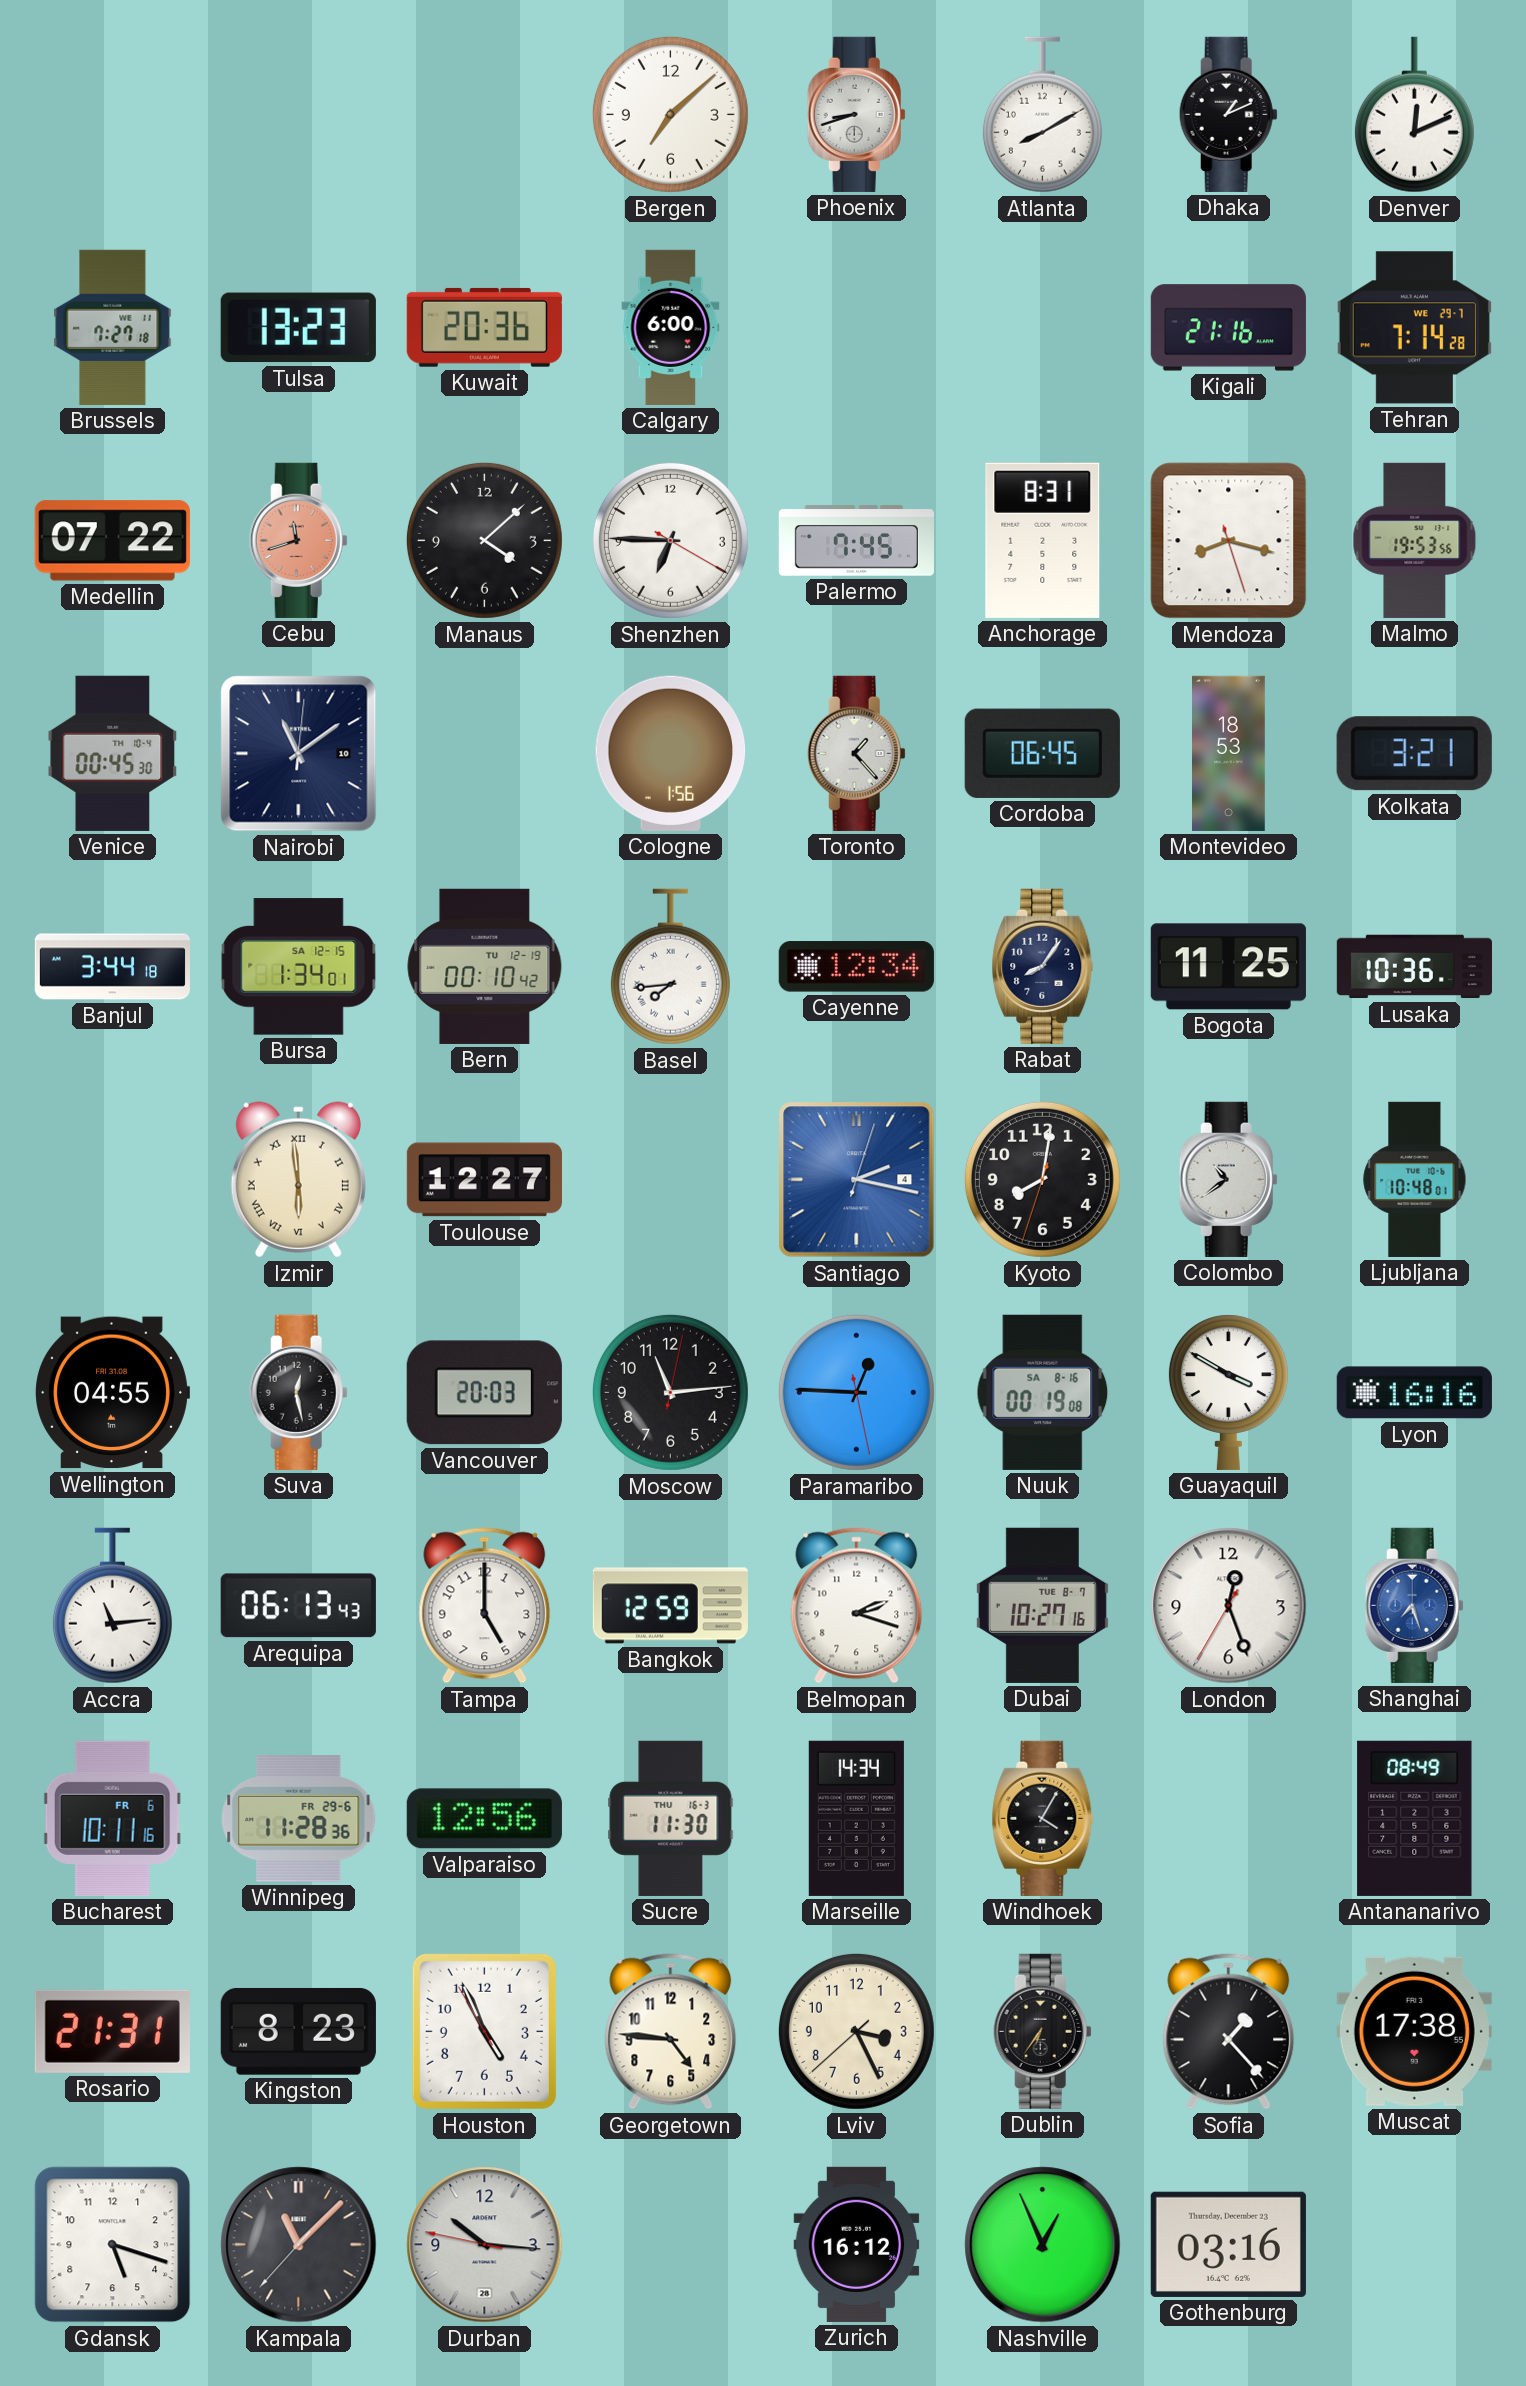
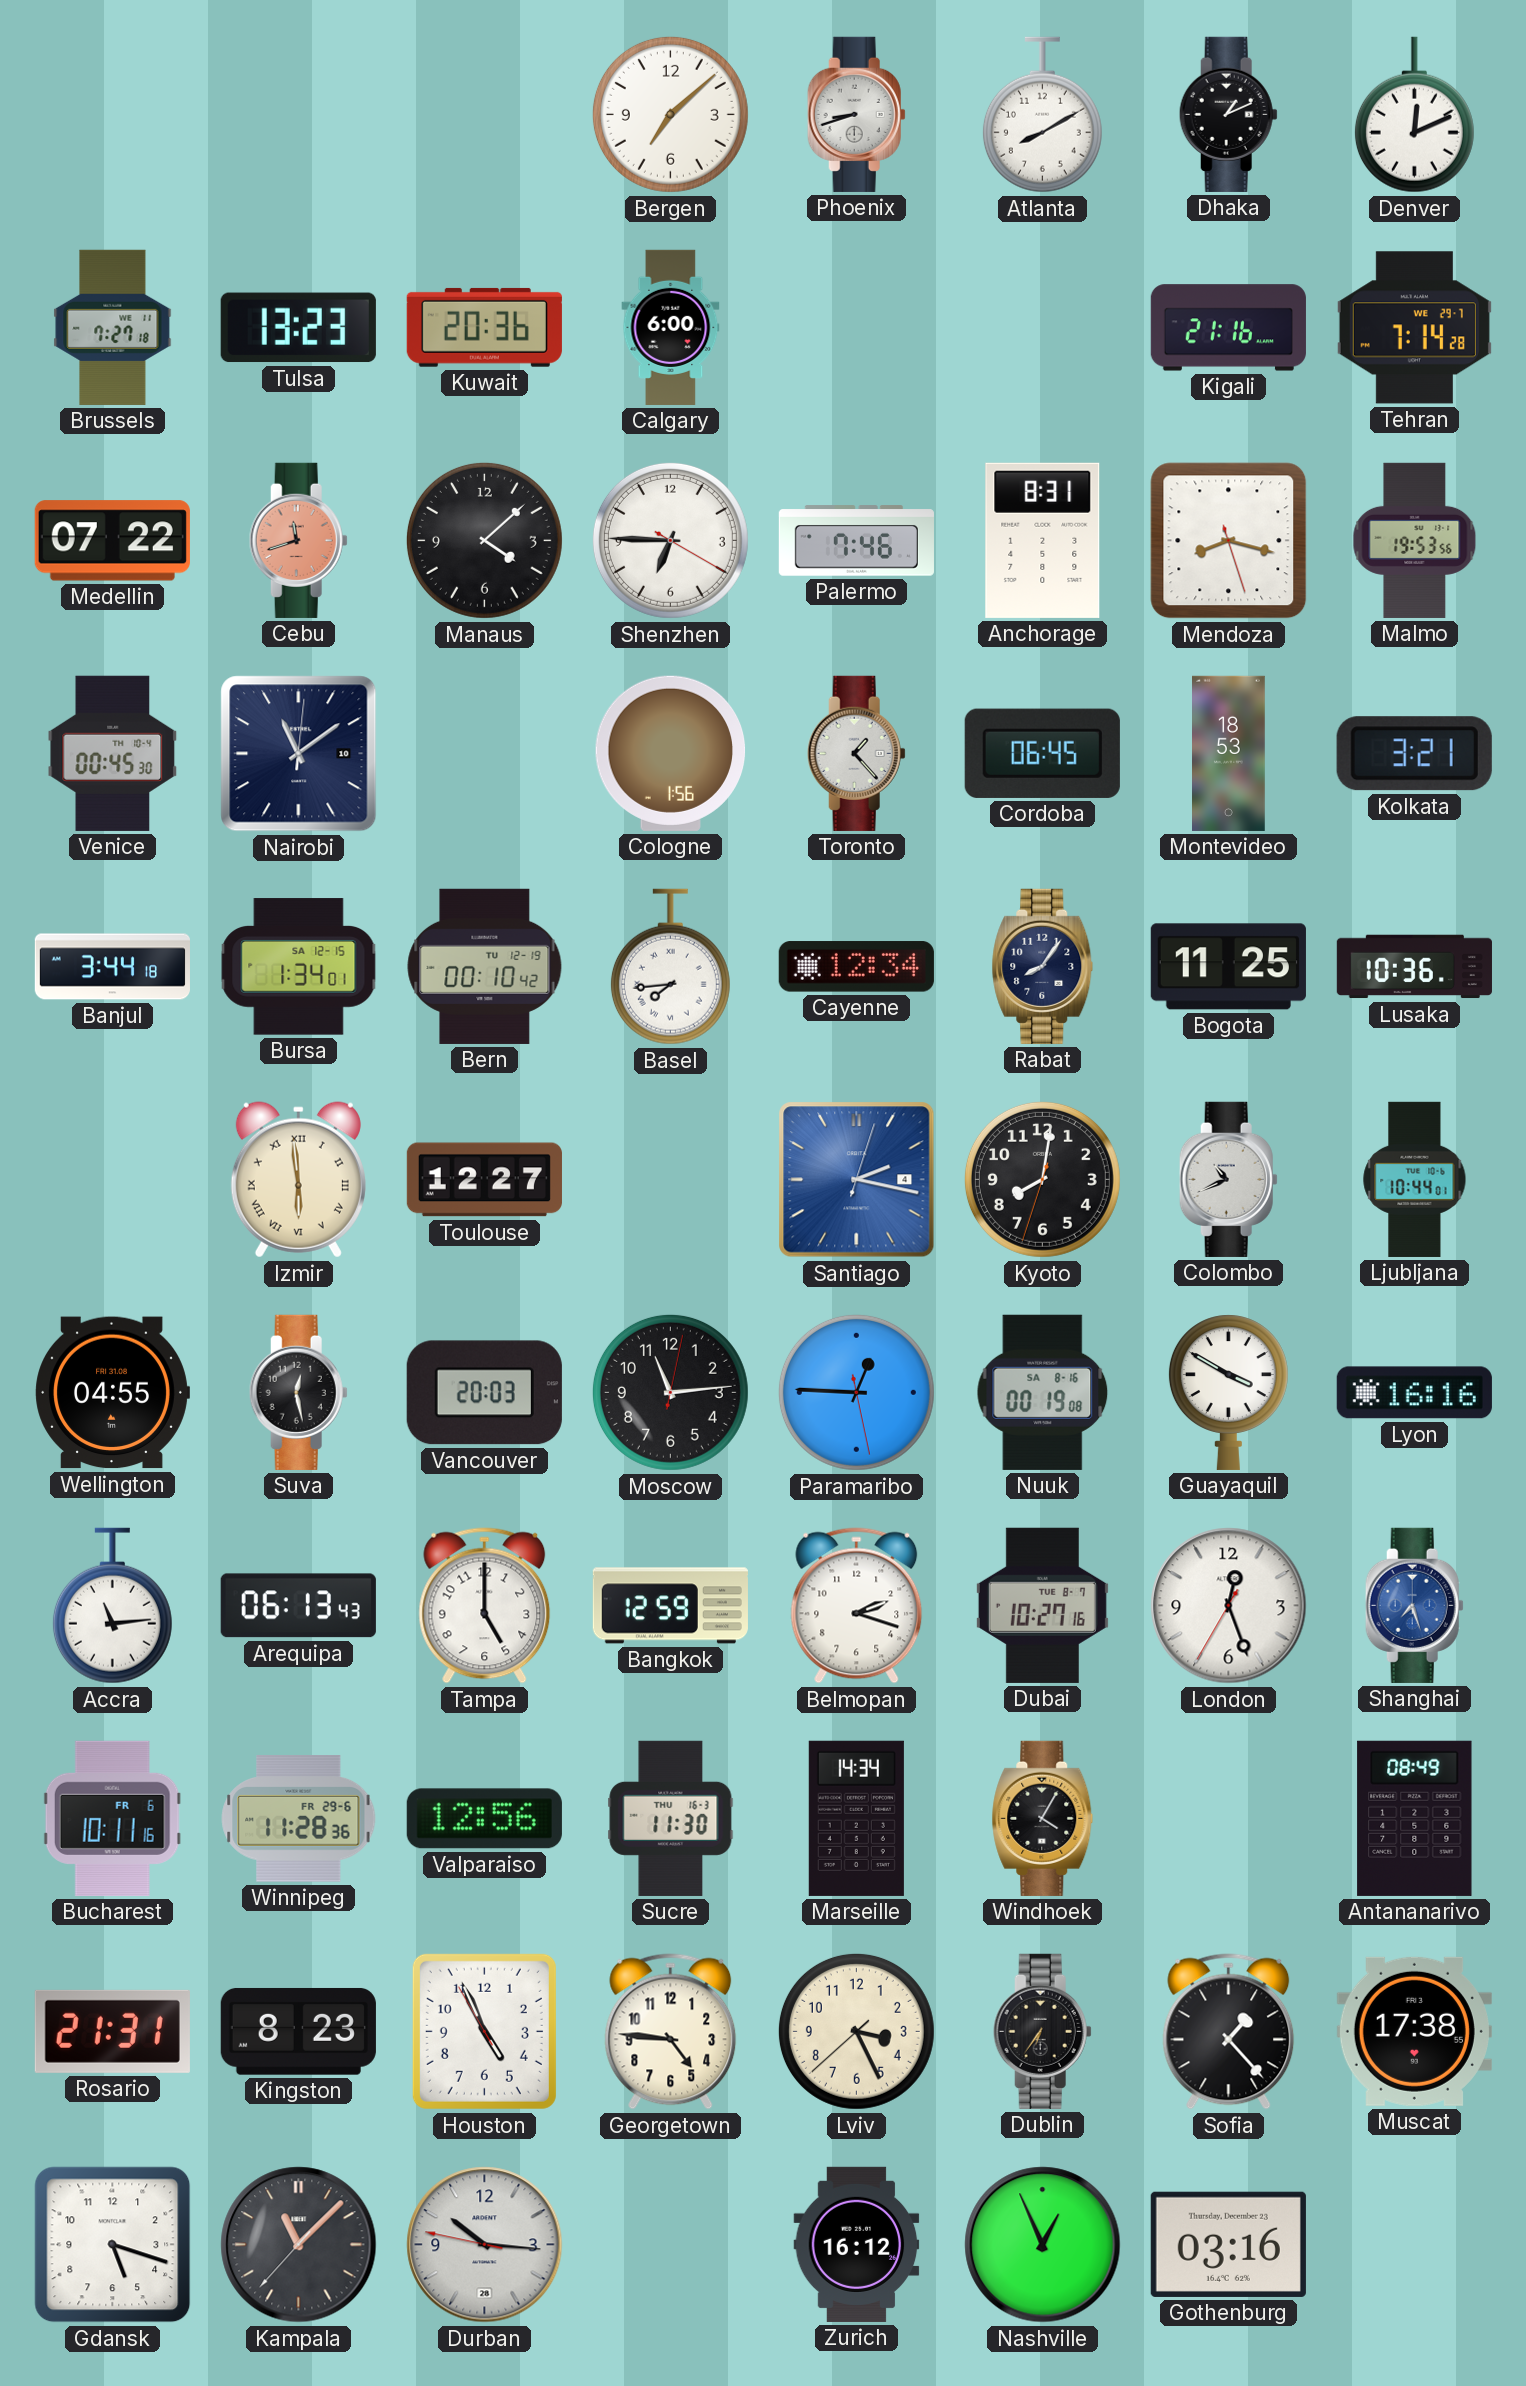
Palermo: 7:45 -> 7:46
Colombo: 10:39 -> 10:41
Ljubljana: 10:48 -> 10:44
